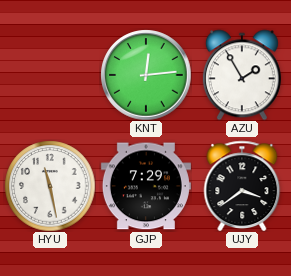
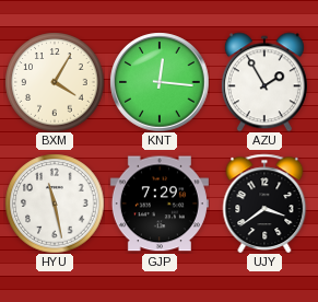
BXM: none -> 4:05
KNT: 12:14 -> 12:16
